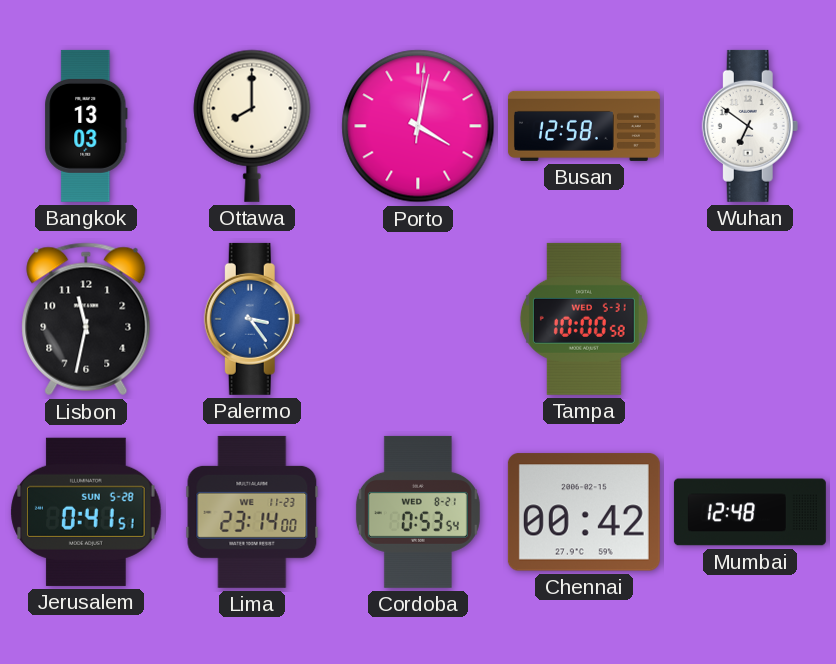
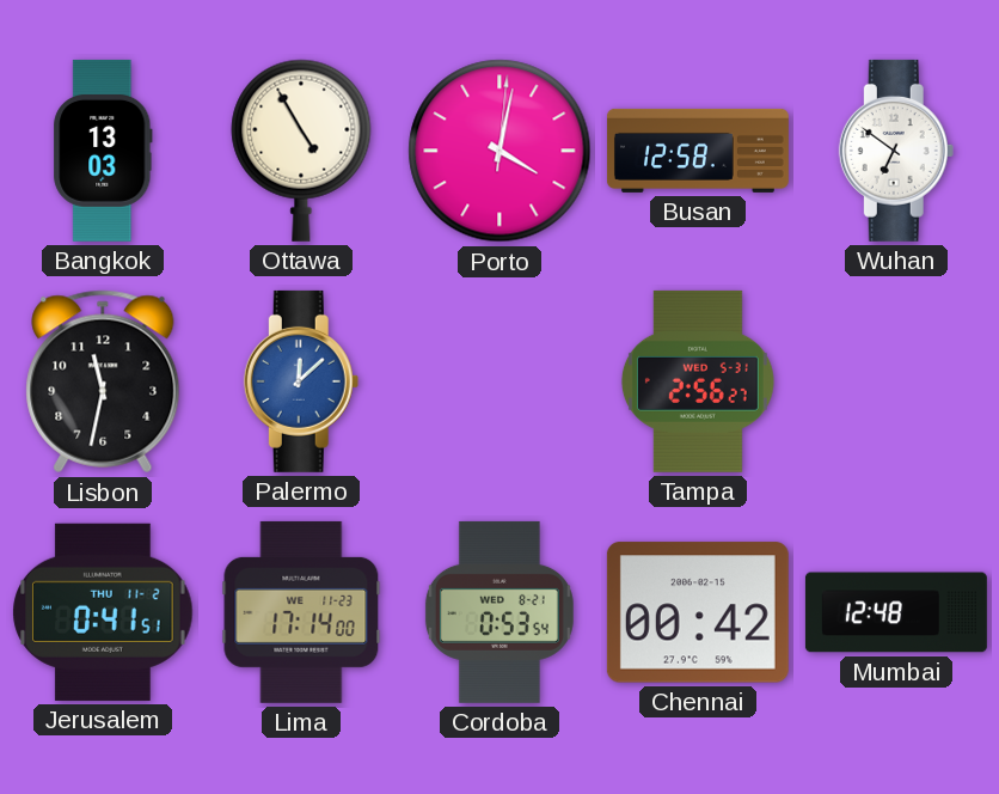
Ottawa: 8:00 -> 4:55
Palermo: 3:24 -> 12:08
Tampa: 10:00 -> 2:56
Jerusalem date: SUN 5-28 -> THU 11-2
Lima: 23:14 -> 17:14
